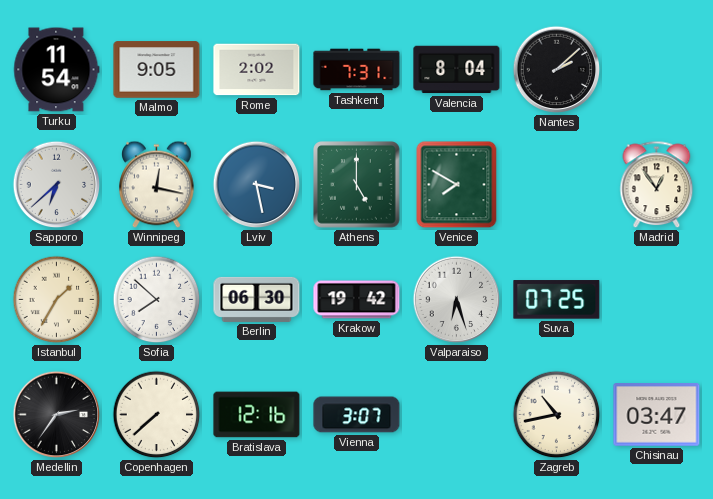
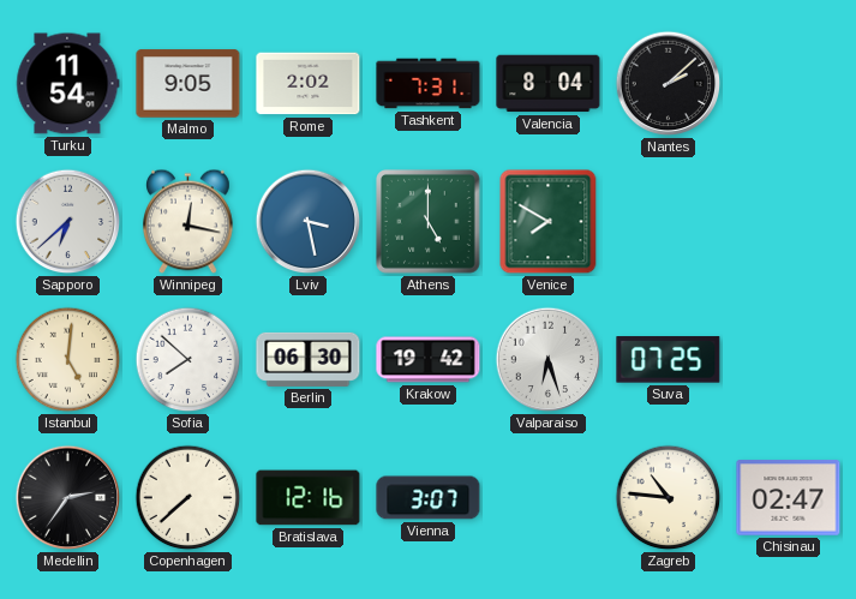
Madrid: 12:54 -> none
Istanbul: 1:35 -> 5:01
Zagreb: 10:43 -> 10:46
Chisinau: 03:47 -> 02:47
